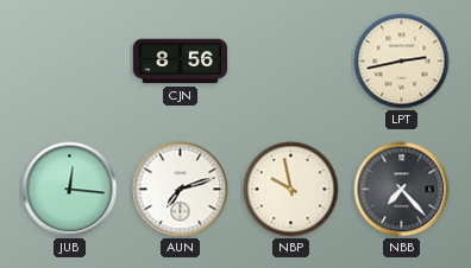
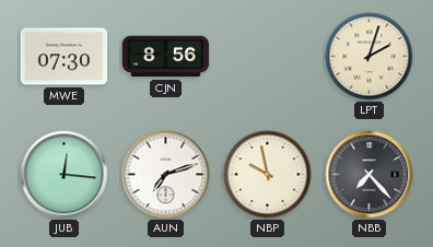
MWE: none -> 07:30
LPT: 2:43 -> 2:03
